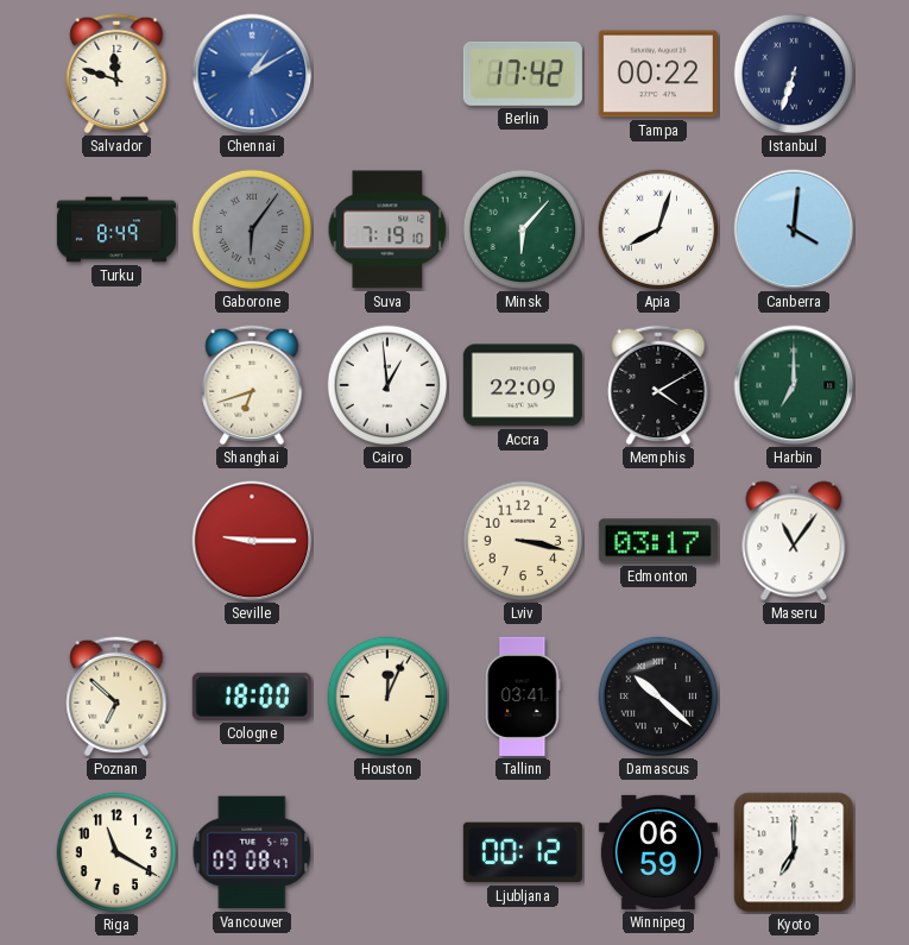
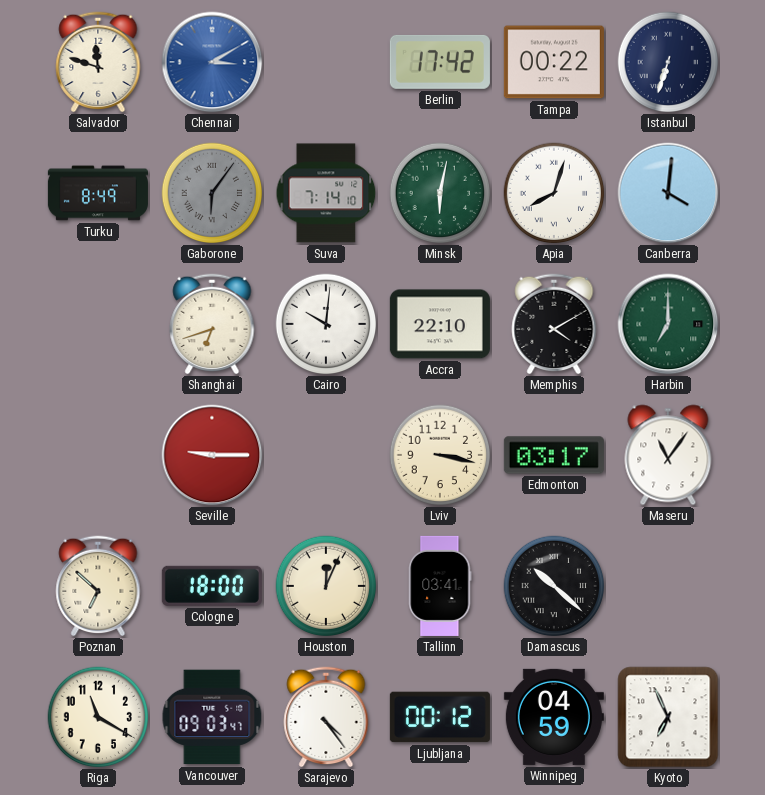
Chennai: 1:10 -> 3:10
Suva: 7:19 -> 7:14
Minsk: 6:07 -> 6:02
Cairo: 12:59 -> 10:01
Accra: 22:09 -> 22:10
Vancouver: 09:08 -> 09:03
Sarajevo: none -> 4:24
Winnipeg: 06:59 -> 04:59
Kyoto: 7:00 -> 6:56
